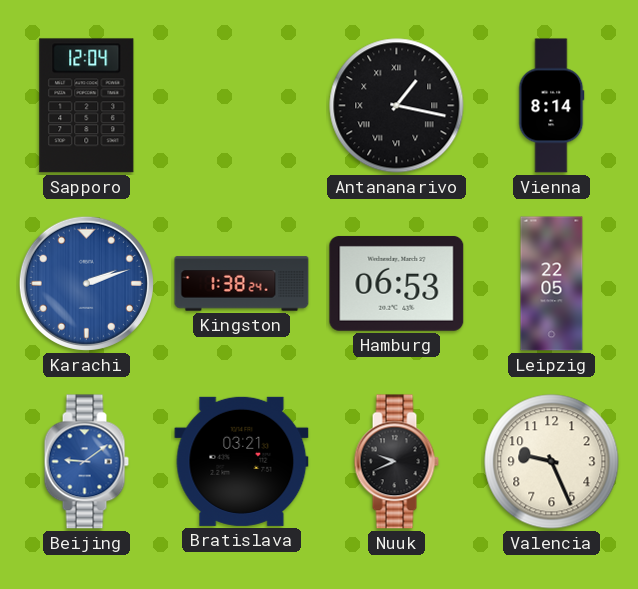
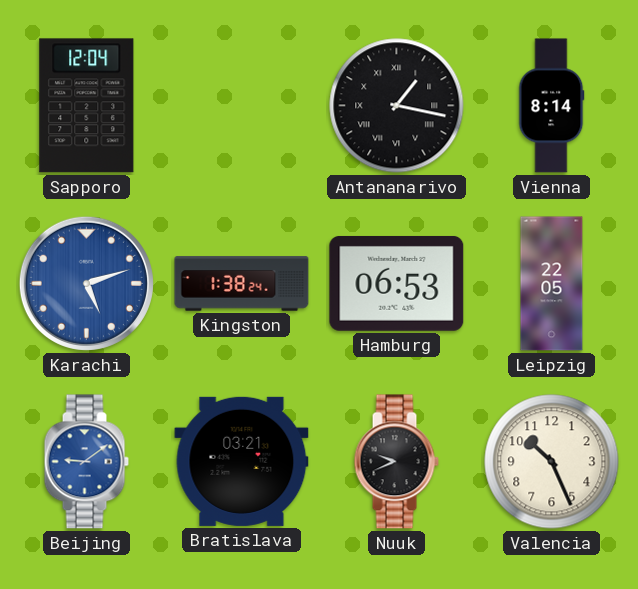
Karachi: 2:12 -> 5:12
Valencia: 9:26 -> 10:26
